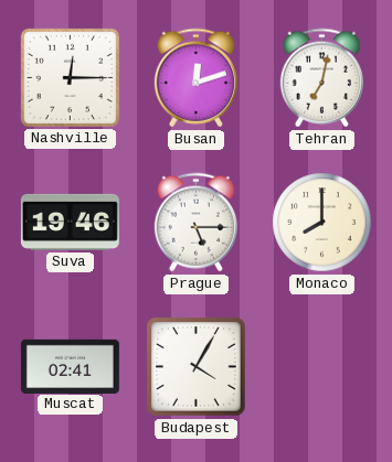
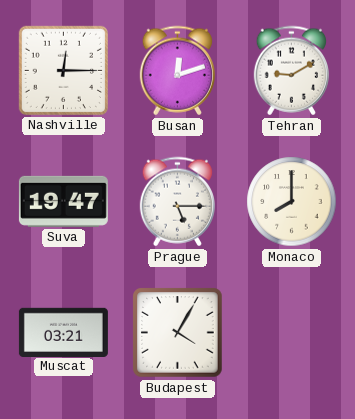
Tehran: 7:02 -> 9:10
Suva: 19:46 -> 19:47
Muscat: 02:41 -> 03:21
